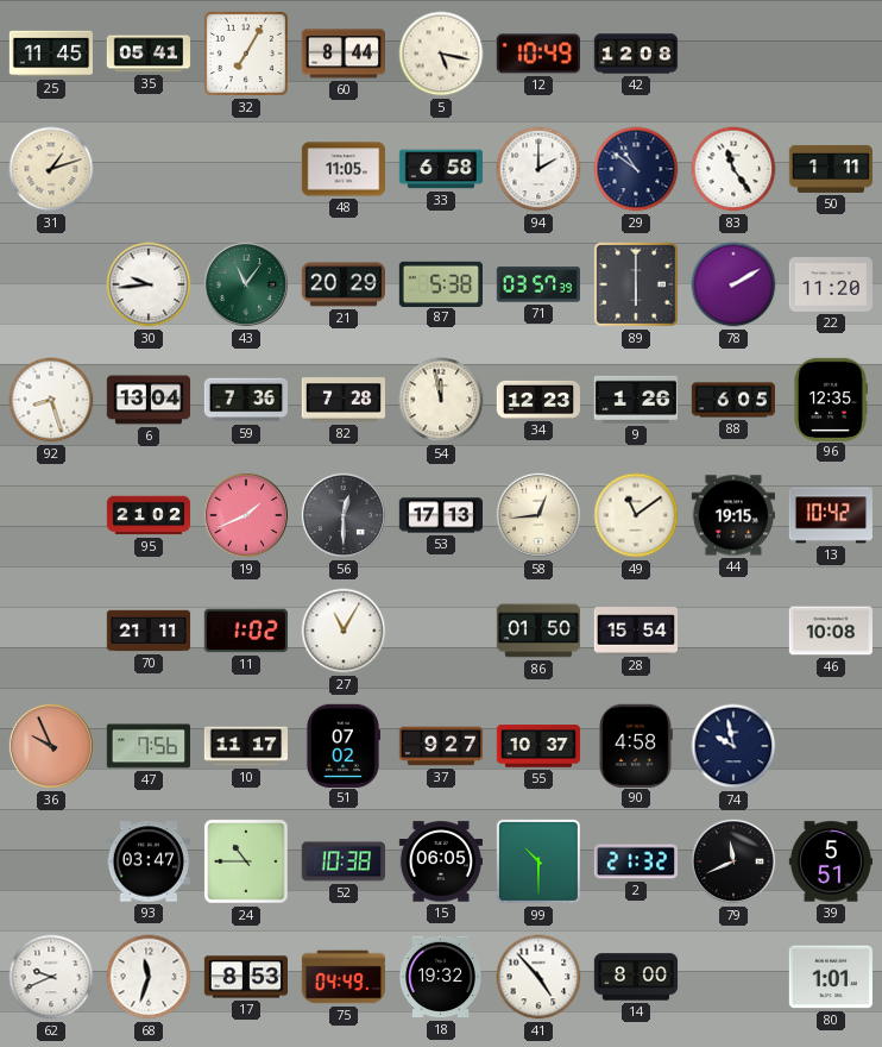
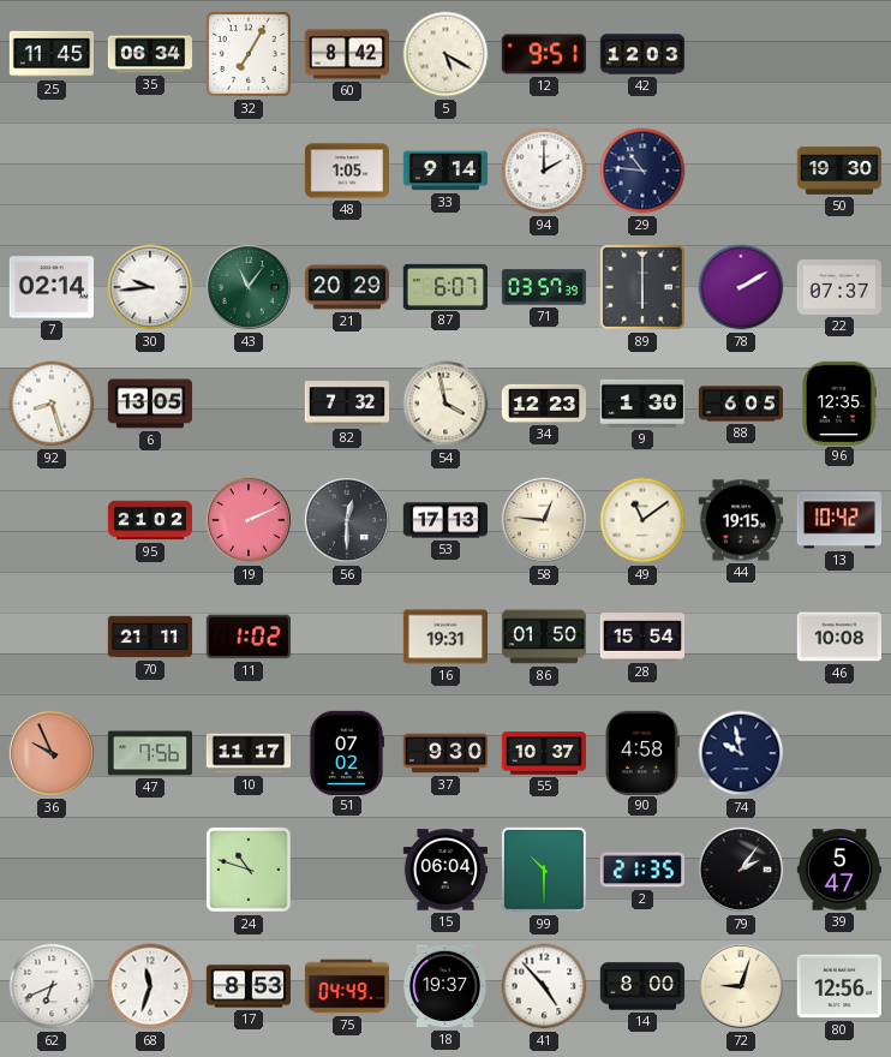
35: 05:41 -> 06:34
60: 8:44 -> 8:42
5: 5:17 -> 5:20
12: 10:49 -> 9:51
42: 12:08 -> 12:03
31: 1:12 -> none
48: 11:05 -> 1:05
33: 6:58 -> 9:14
29: 10:51 -> 10:46
83: 11:24 -> none
50: 1:11 -> 19:30
7: none -> 02:14
87: 5:38 -> 6:07
22: 11:20 -> 07:37
6: 13:04 -> 13:05
59: 7:36 -> none
82: 7:28 -> 7:32
54: 11:58 -> 3:58
9: 1:26 -> 1:30
19: 1:41 -> 2:11
58: 12:44 -> 12:46
27: 11:05 -> none
16: none -> 19:31
37: 9:27 -> 9:30
93: 03:47 -> none
24: 10:45 -> 10:48
52: 10:38 -> none
15: 06:05 -> 06:04
2: 21:32 -> 21:35
79: 11:41 -> 2:06
39: 5:51 -> 5:47
62: 9:41 -> 6:41
18: 19:32 -> 19:37
72: none -> 9:03
80: 1:01 -> 12:56
